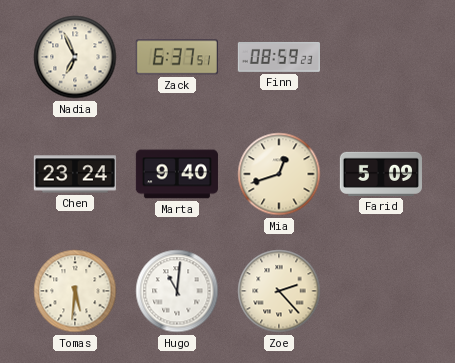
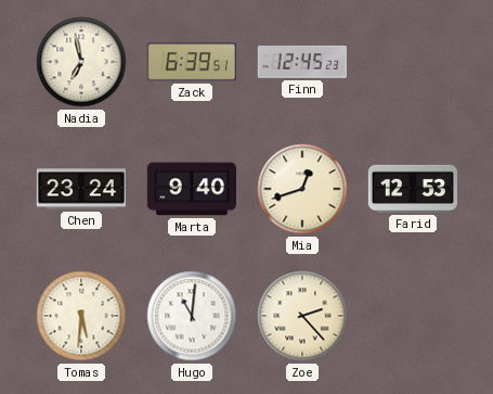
Nadia: 6:56 -> 6:58
Zack: 6:37 -> 6:39
Finn: 08:59 -> 12:45
Farid: 5:09 -> 12:53
